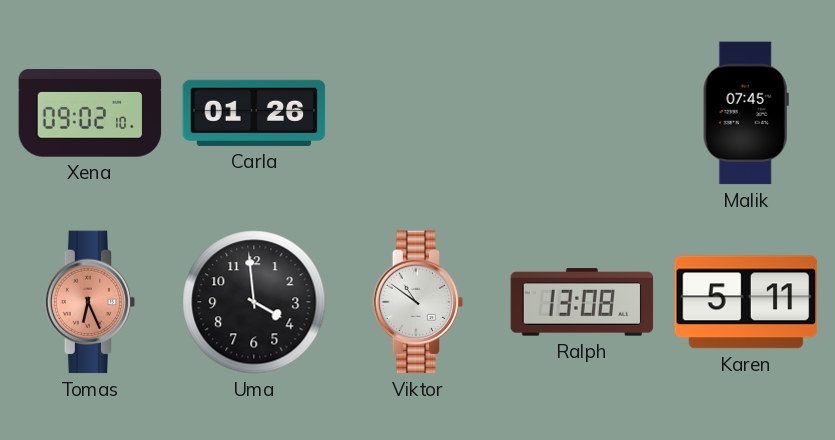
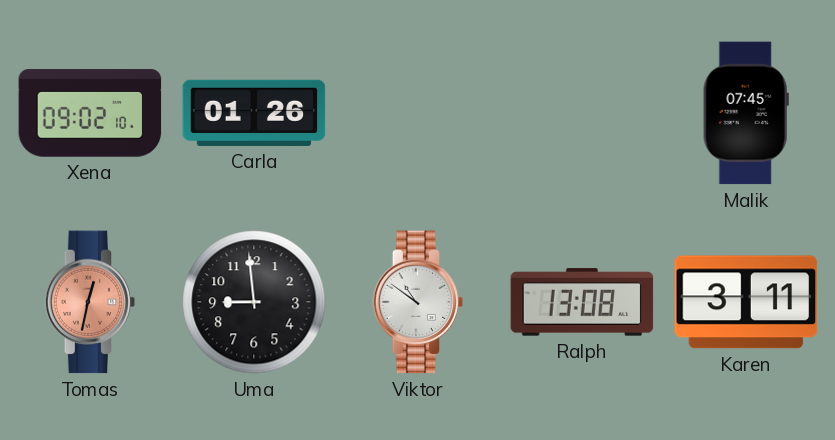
Tomas: 6:26 -> 12:32
Uma: 3:59 -> 8:59
Karen: 5:11 -> 3:11
